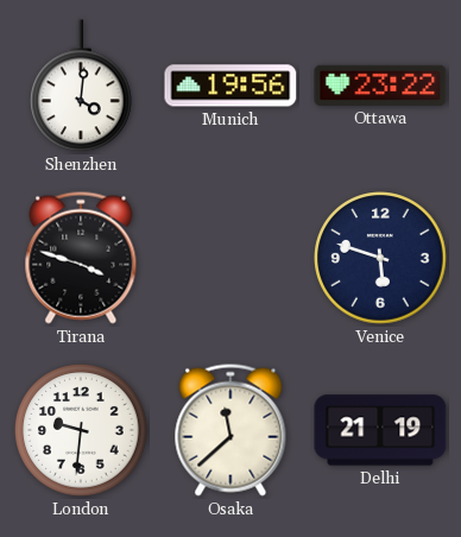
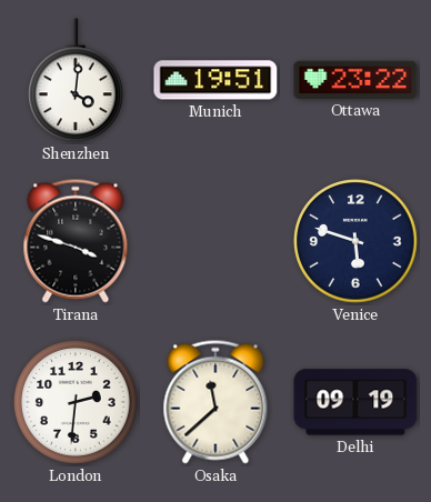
Munich: 19:56 -> 19:51
London: 9:31 -> 2:31
Delhi: 21:19 -> 09:19
